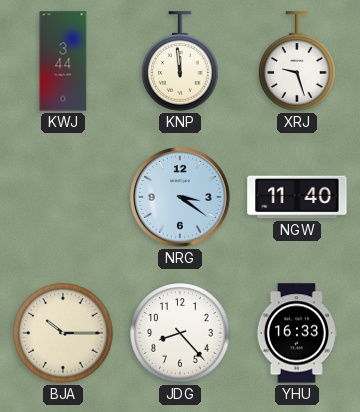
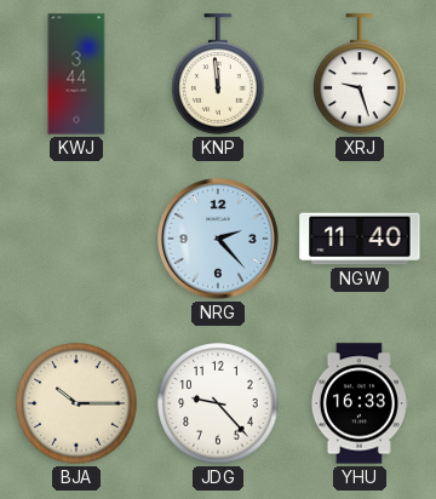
NRG: 3:21 -> 2:23
JDG: 8:23 -> 9:23
